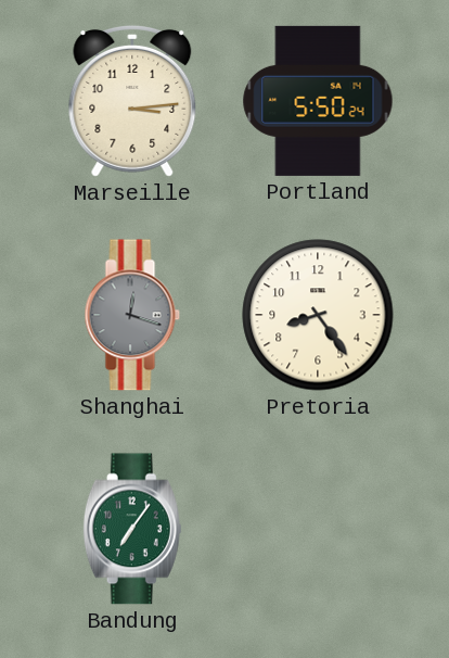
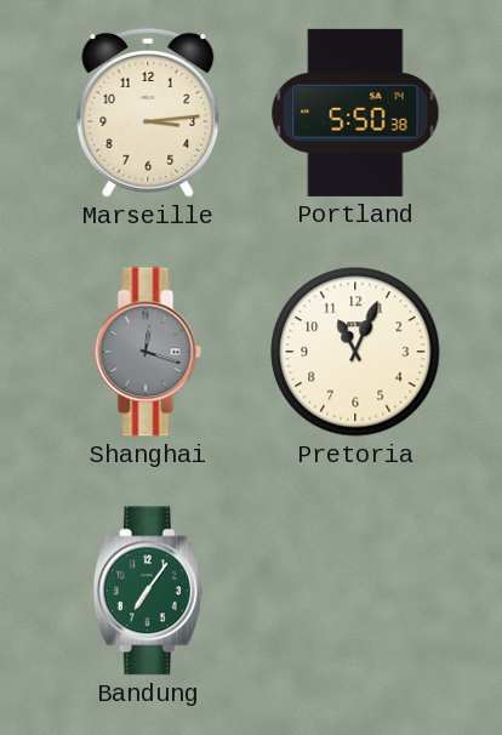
Portland: 5:50:24 -> 5:50:38
Pretoria: 8:24 -> 11:04
